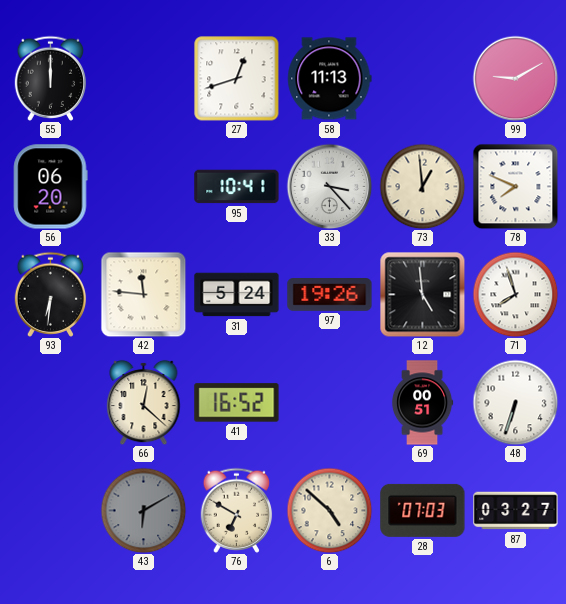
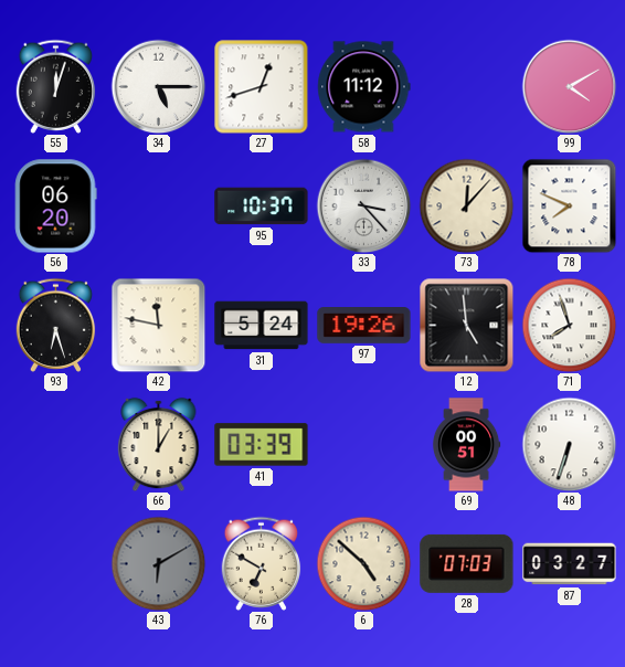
55: 12:00 -> 12:03
34: none -> 5:15
58: 11:13 -> 11:12
99: 9:10 -> 4:10
95: 10:41 -> 10:37
73: 12:59 -> 12:07
93: 6:31 -> 6:27
42: 11:46 -> 11:47
66: 12:22 -> 1:00
41: 16:52 -> 03:39
